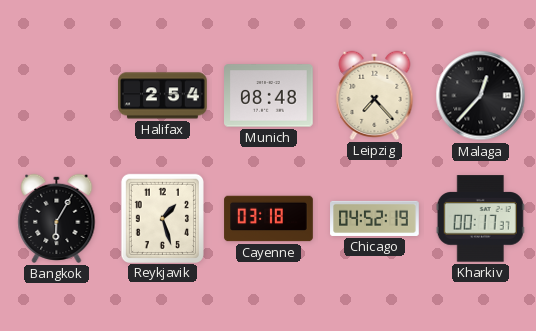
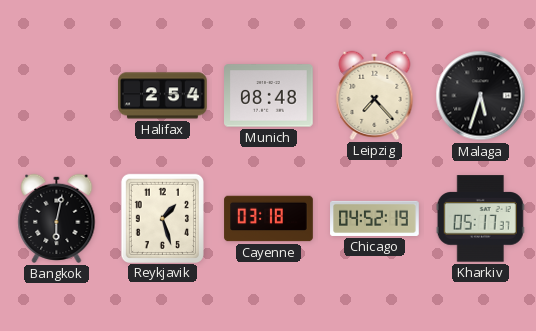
Malaga: 12:37 -> 5:33
Bangkok: 6:05 -> 6:02
Kharkiv: 00:17 -> 05:17
